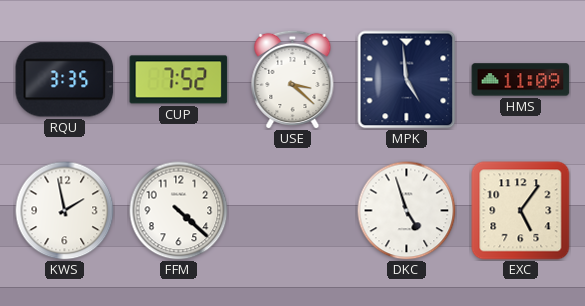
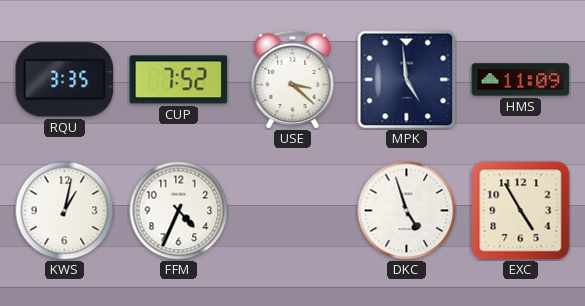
KWS: 1:58 -> 1:02
FFM: 4:22 -> 4:34
EXC: 5:06 -> 4:55
